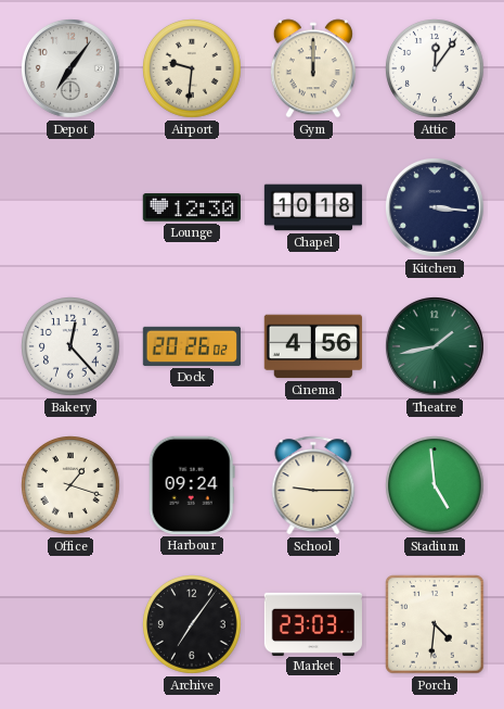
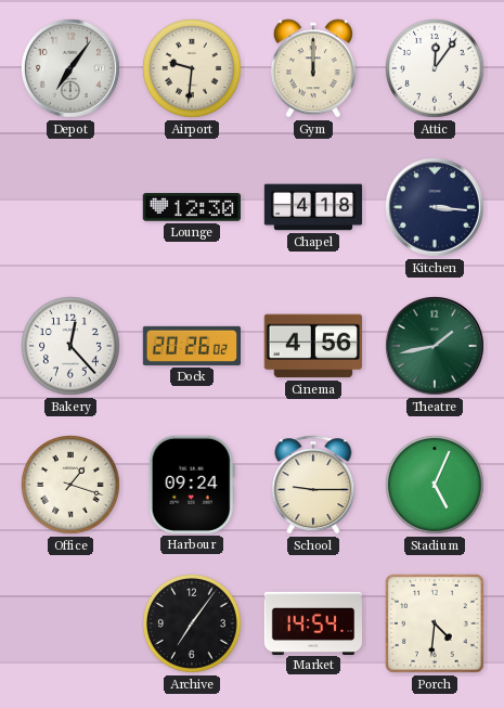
Chapel: 10:18 -> 4:18
Stadium: 4:59 -> 5:04
Market: 23:03 -> 14:54
